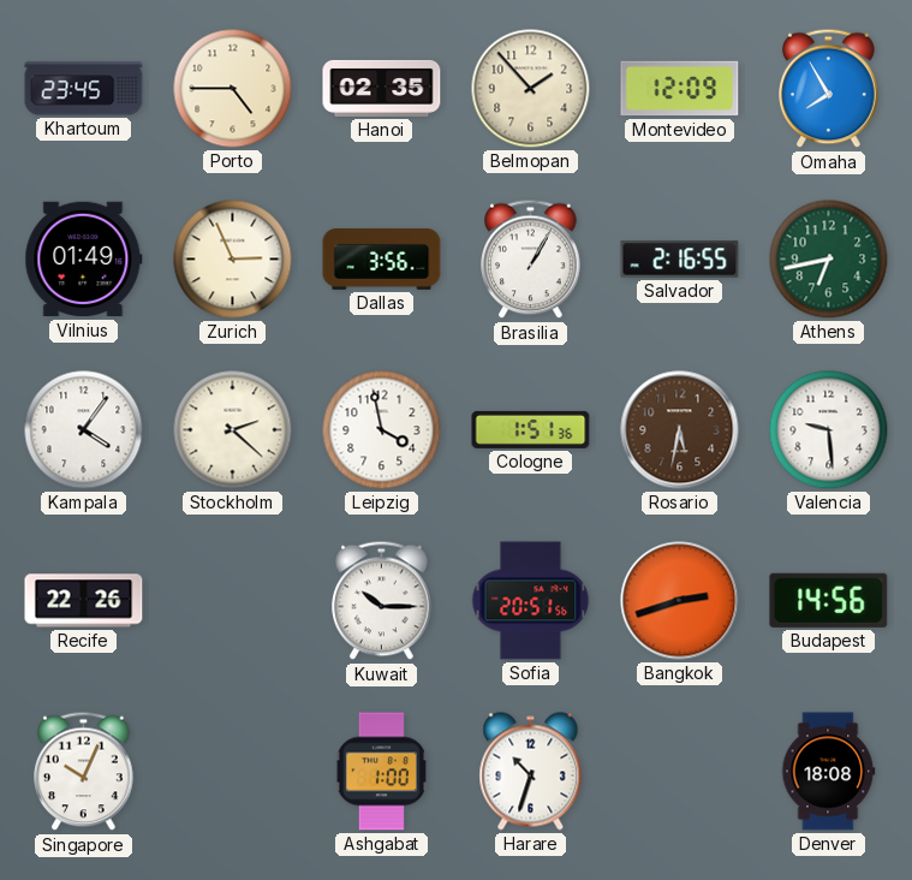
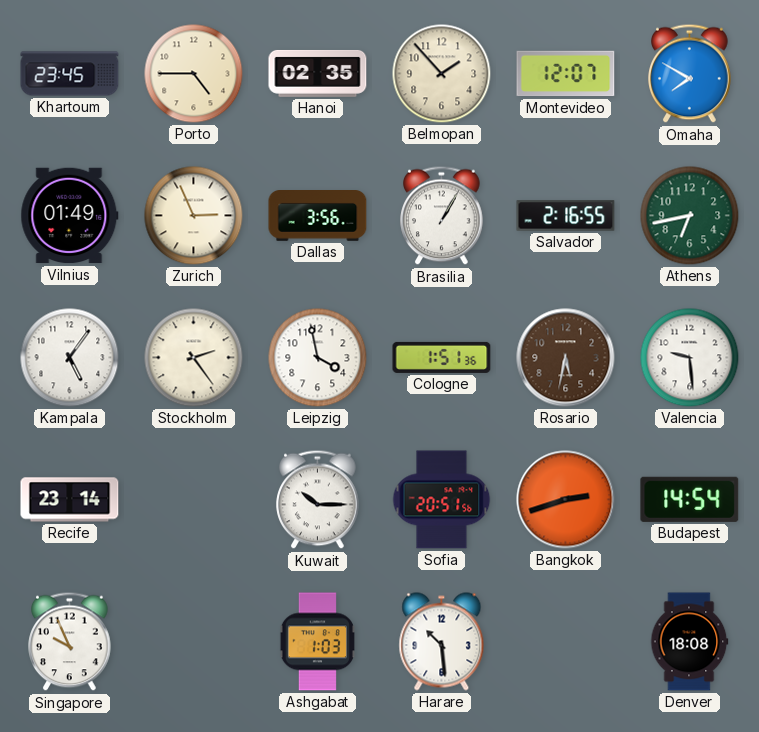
Montevideo: 12:09 -> 12:07
Omaha: 7:55 -> 7:50
Kampala: 4:06 -> 5:06
Stockholm: 2:22 -> 2:24
Recife: 22:26 -> 23:14
Budapest: 14:56 -> 14:54
Singapore: 10:04 -> 9:56
Ashgabat: 1:00 -> 1:03
Harare: 10:33 -> 10:29
